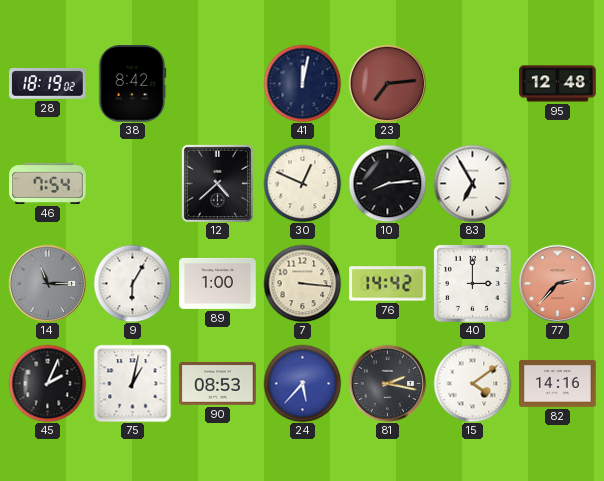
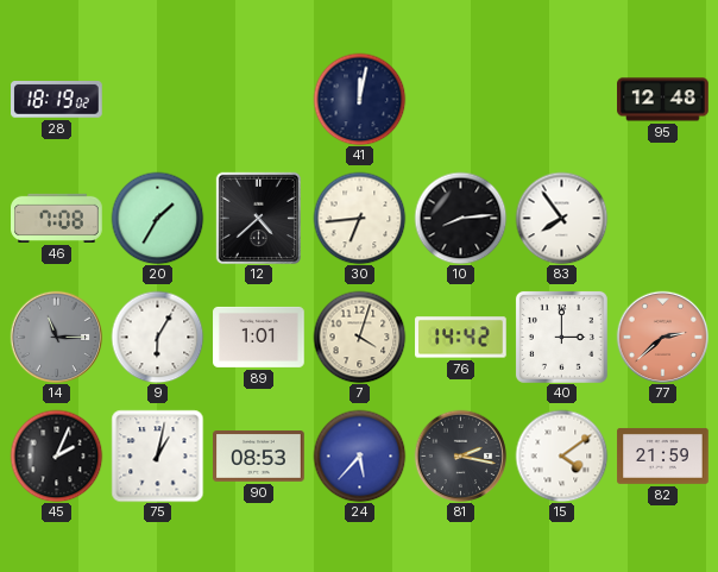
38: 8:42 -> none
23: 7:14 -> none
46: 7:54 -> 7:08
20: none -> 1:35
30: 12:49 -> 6:44
83: 6:55 -> 7:54
89: 1:00 -> 1:01
7: 3:16 -> 4:03
77: 2:37 -> 2:38
82: 14:16 -> 21:59
